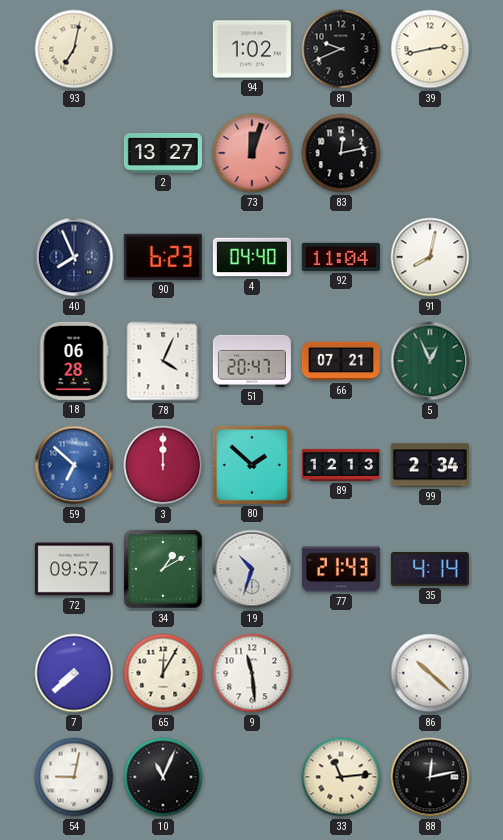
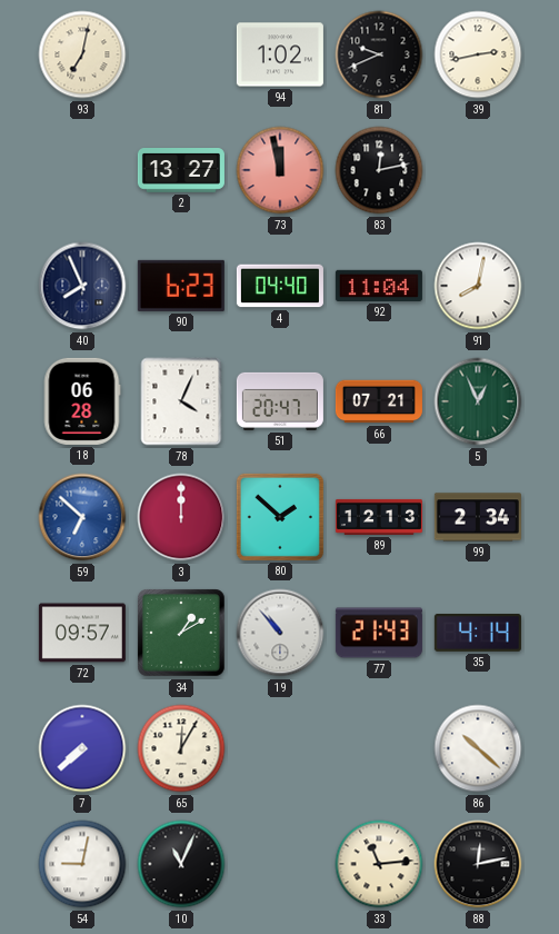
73: 12:03 -> 11:58
19: 10:33 -> 10:53
9: 11:29 -> none
